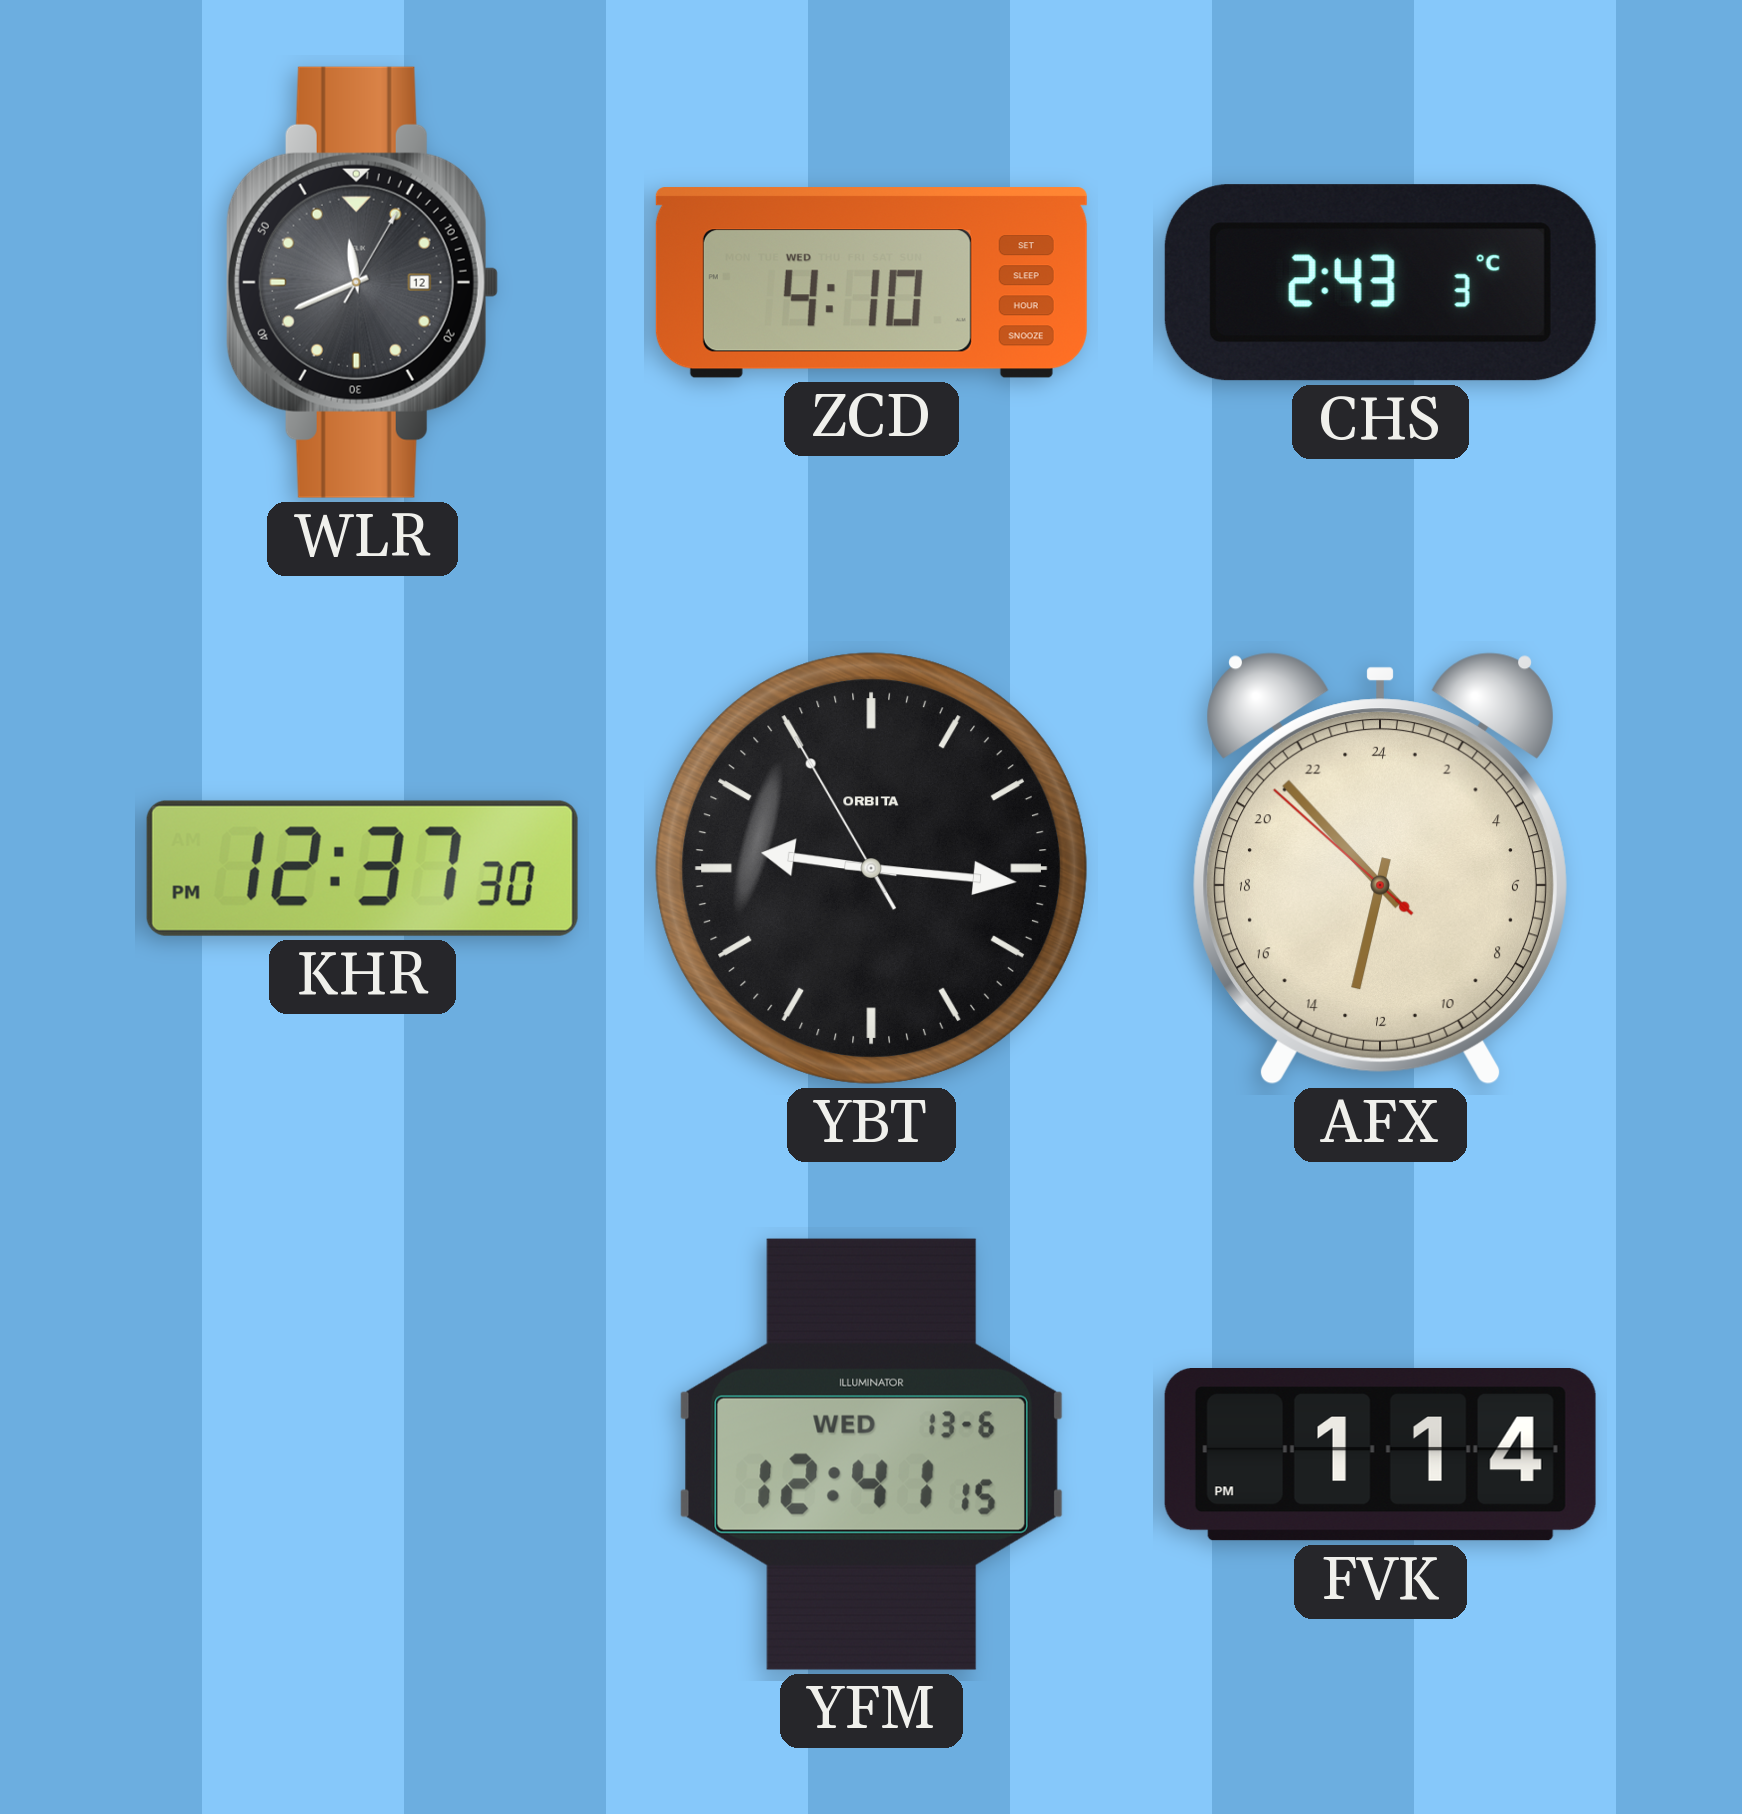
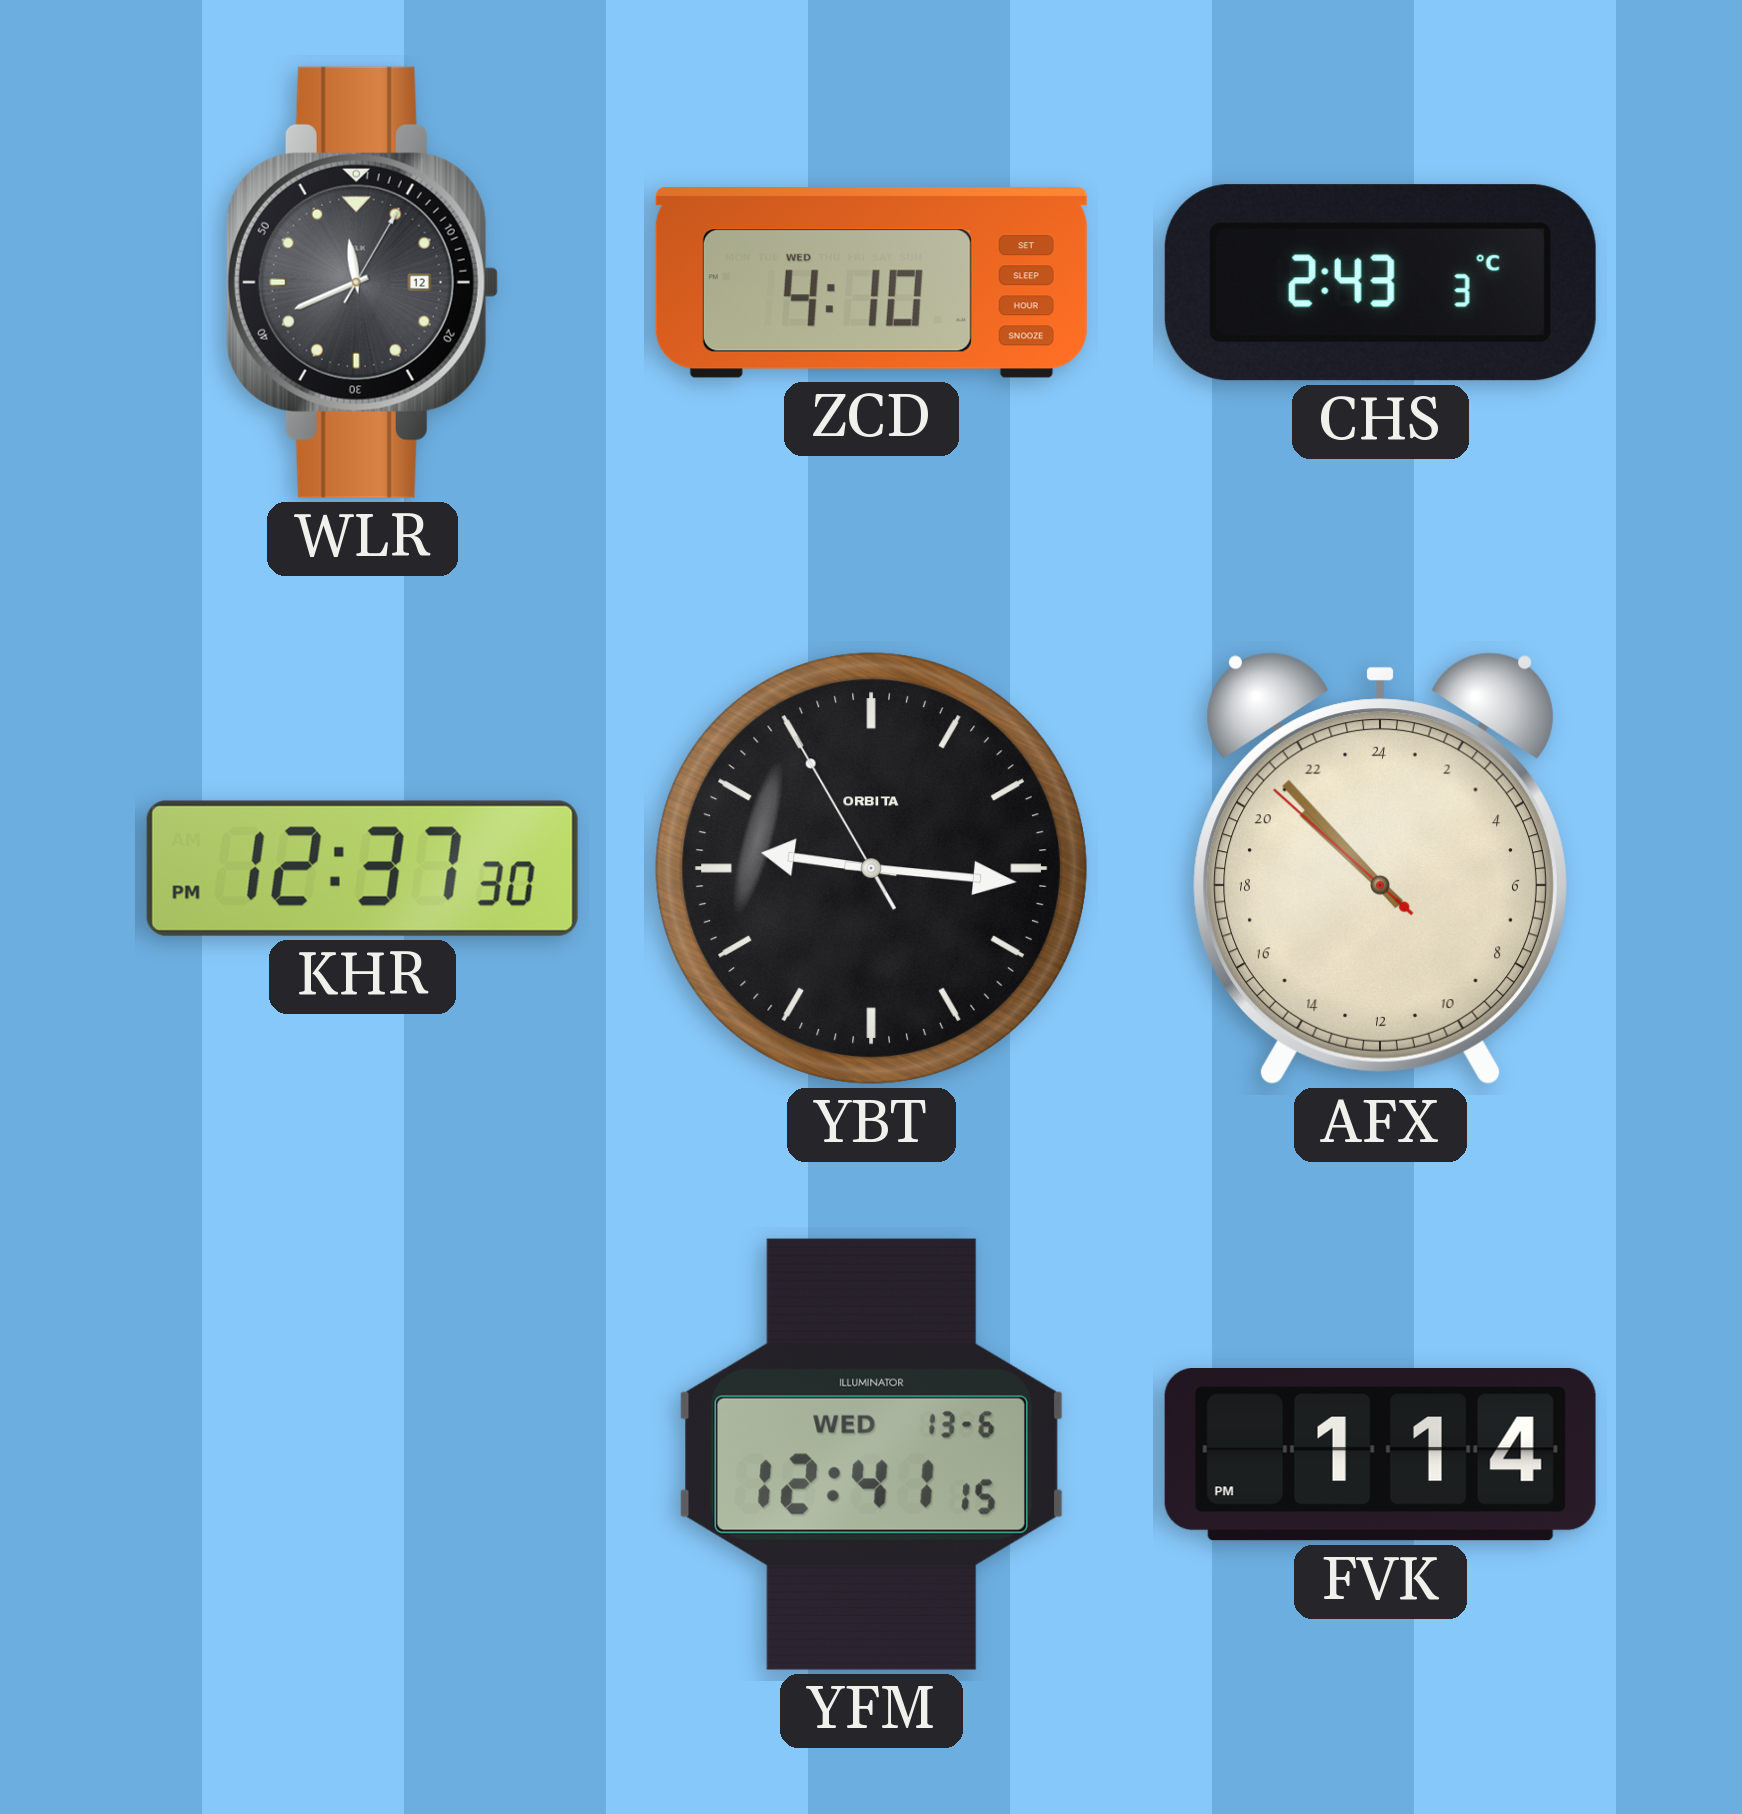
AFX: 12:52 -> 20:52
